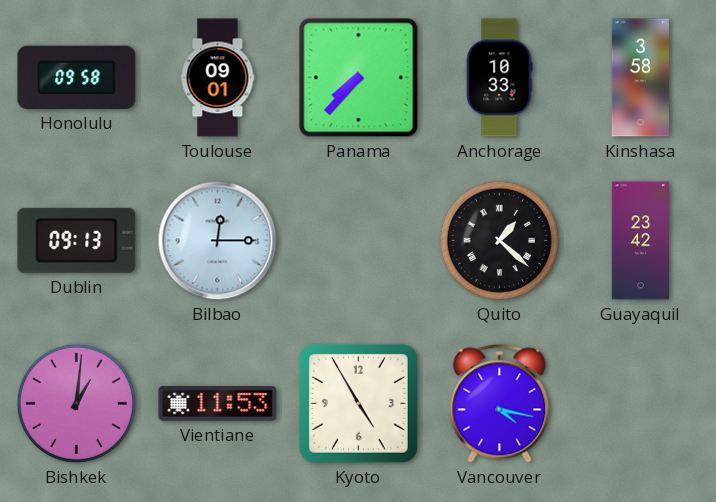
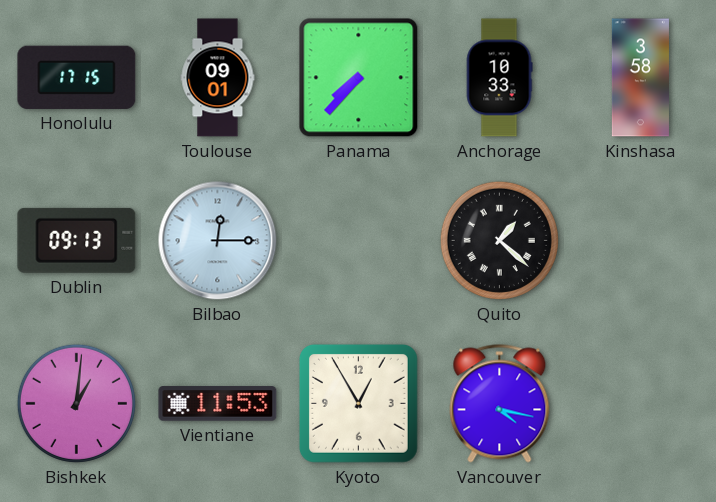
Honolulu: 09:58 -> 17:15
Guayaquil: 23:42 -> none
Kyoto: 4:55 -> 12:55
